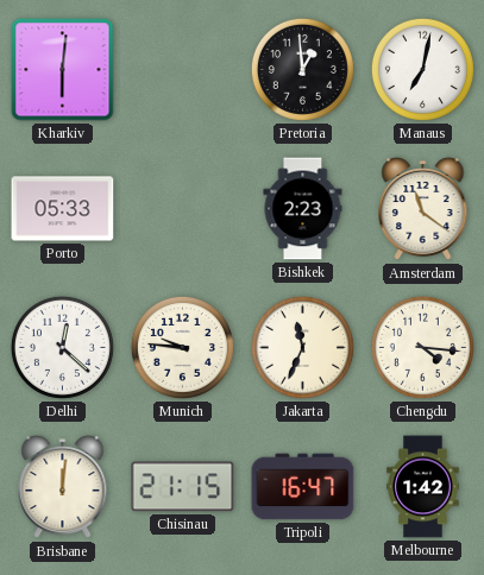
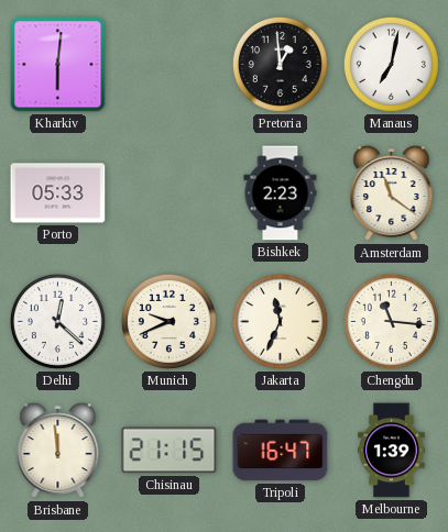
Munich: 9:46 -> 9:41
Chengdu: 4:16 -> 11:16
Brisbane: 12:01 -> 11:59
Melbourne: 1:42 -> 1:39
